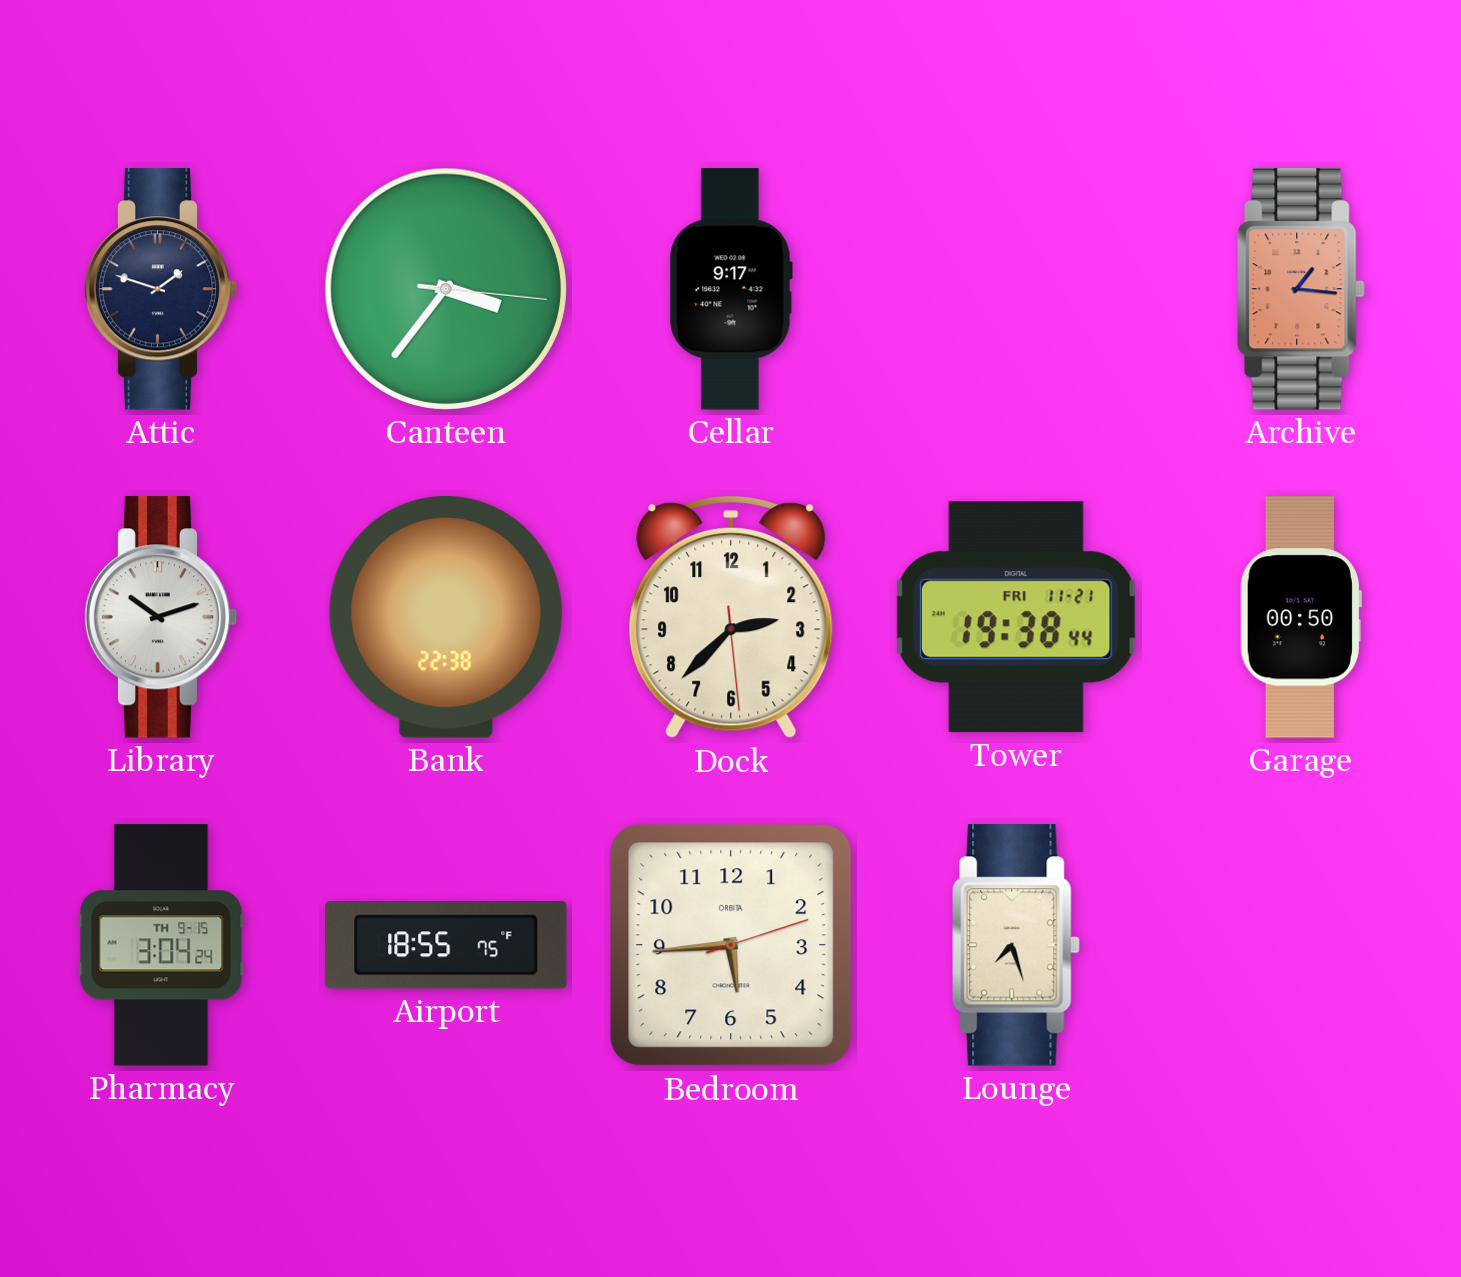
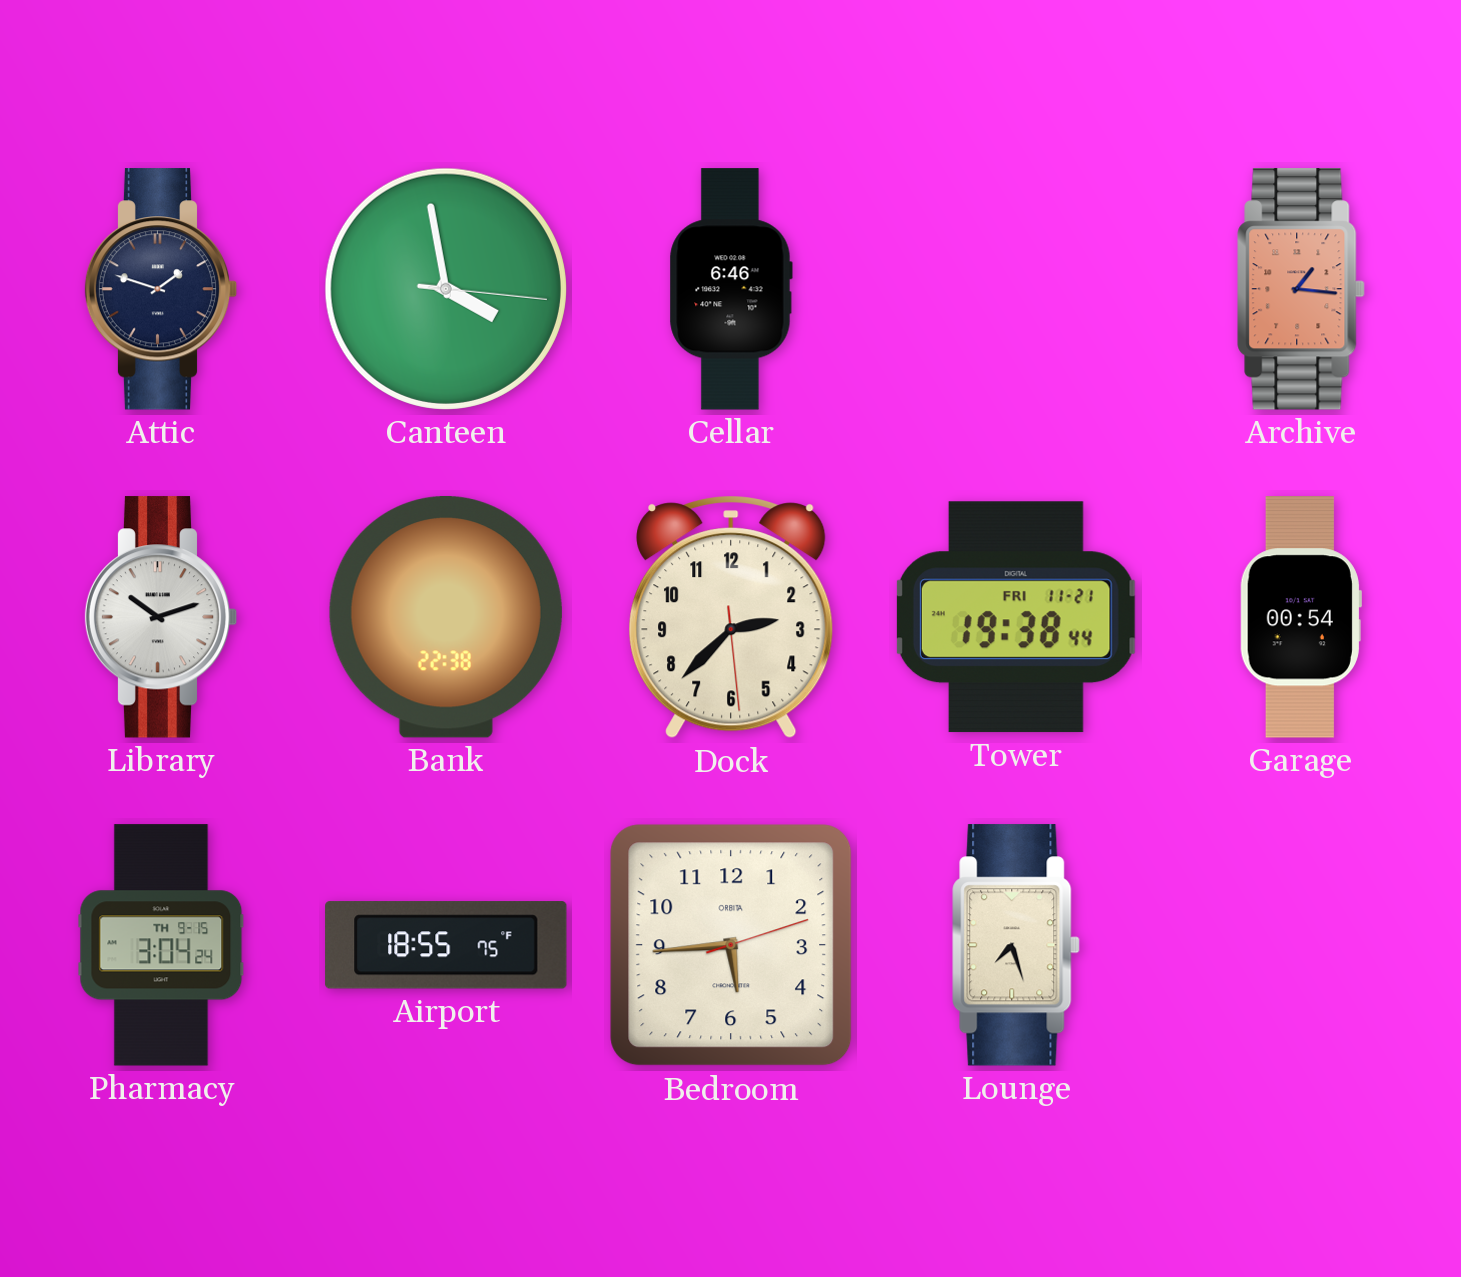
Canteen: 3:36 -> 3:58
Cellar: 9:17 -> 6:46
Garage: 00:50 -> 00:54
